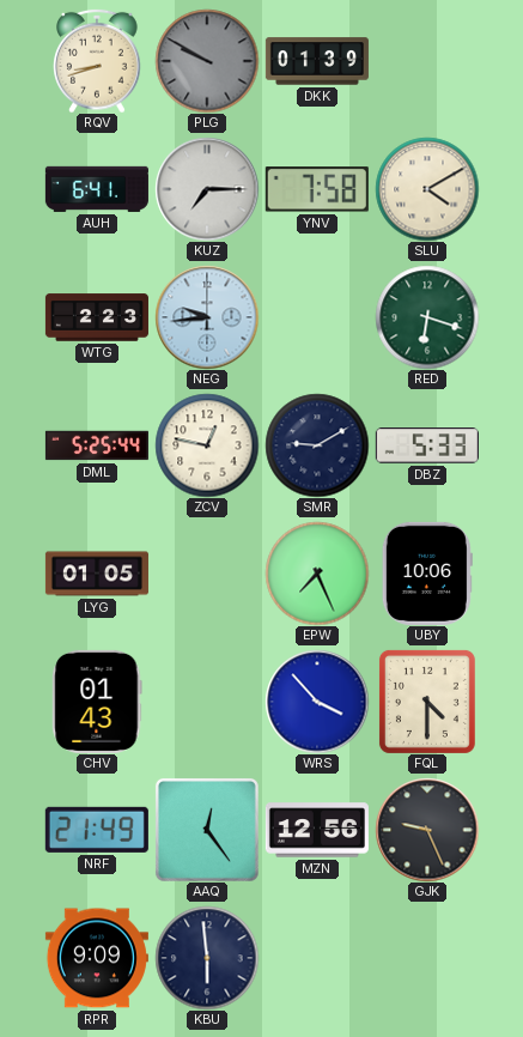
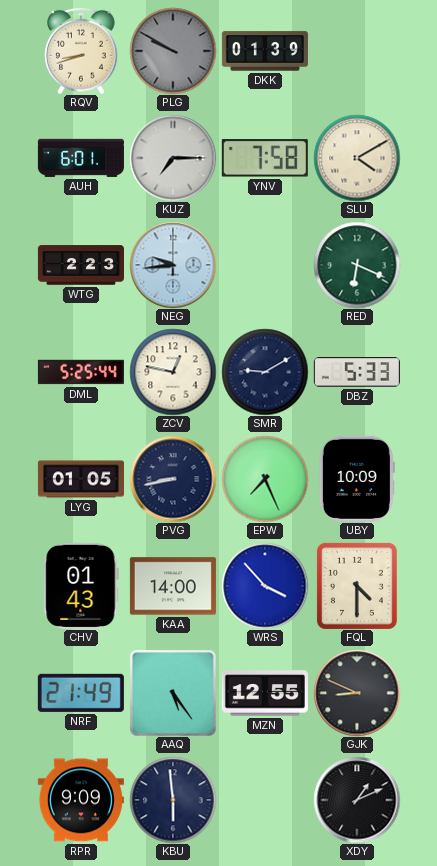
AUH: 6:41 -> 6:01
RED: 6:18 -> 6:19
PVG: none -> 8:43
UBY: 10:06 -> 10:09
KAA: none -> 14:00
AAQ: 12:24 -> 5:24
MZN: 12:56 -> 12:55
GJK: 9:26 -> 8:49
XDY: none -> 1:11
